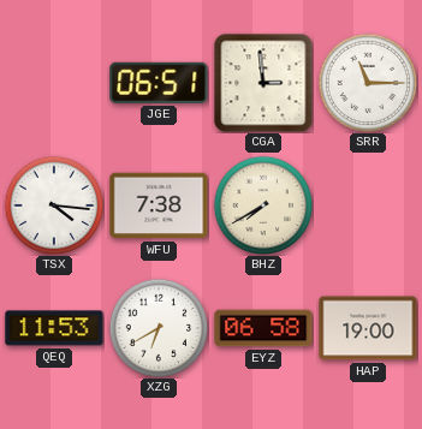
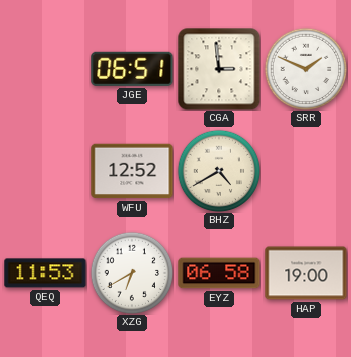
SRR: 11:15 -> 1:49
TSX: 4:16 -> none
WFU: 7:38 -> 12:52
BHZ: 7:40 -> 4:40
